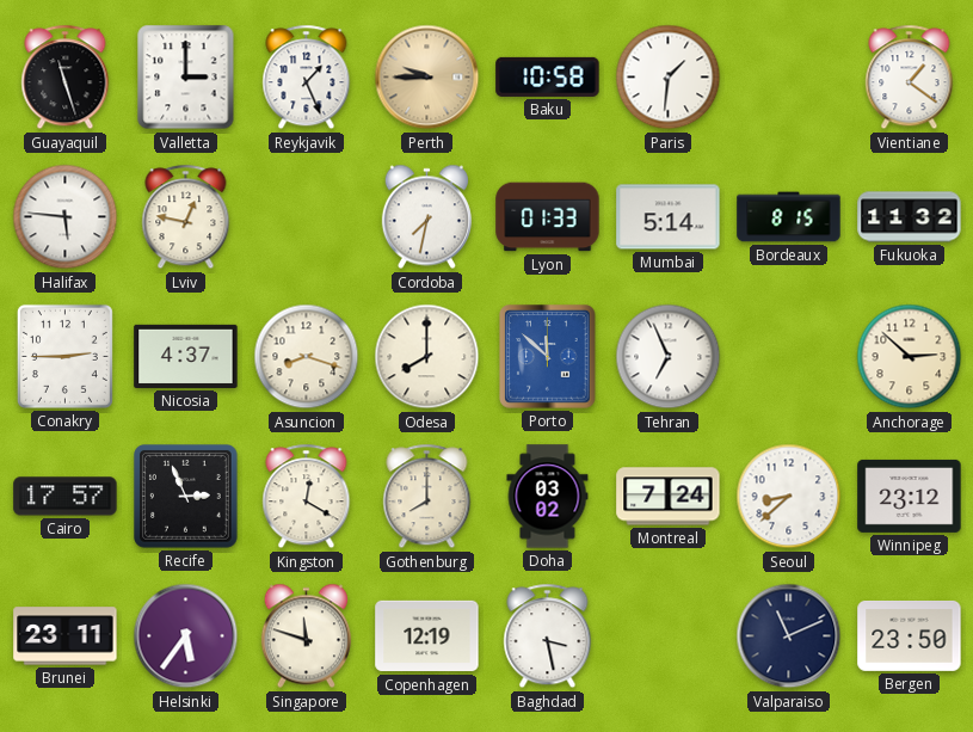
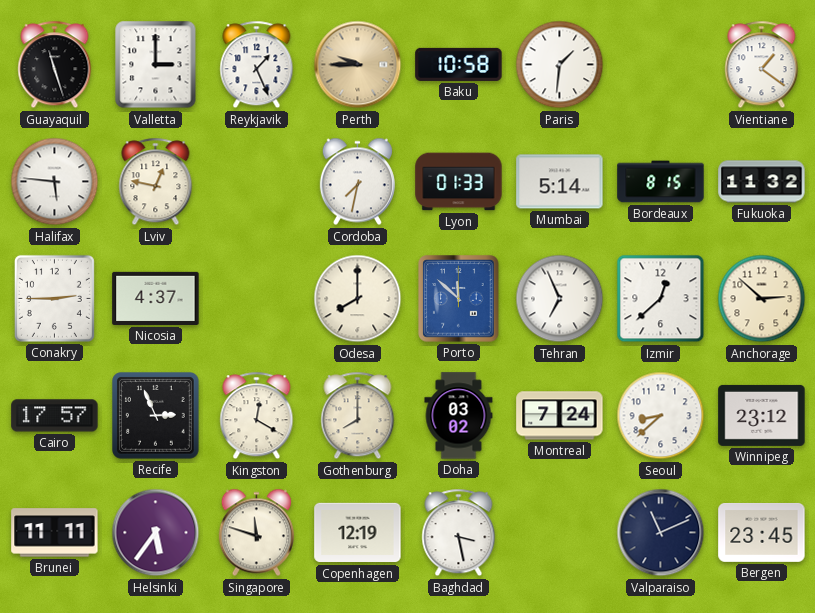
Asuncion: 8:18 -> none
Izmir: none -> 12:38
Brunei: 23:11 -> 11:11
Bergen: 23:50 -> 23:45
